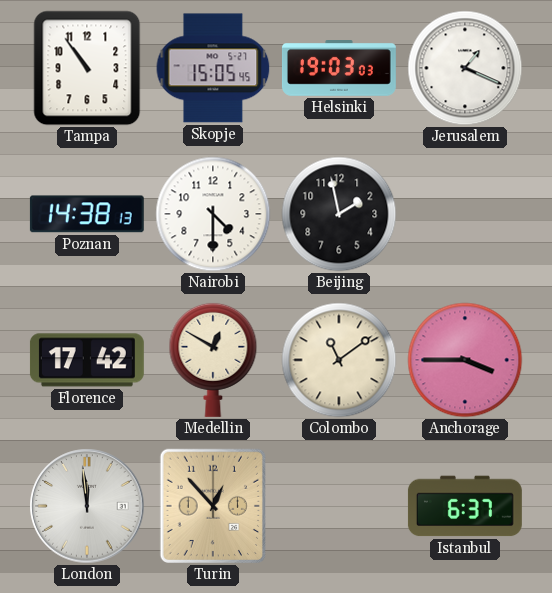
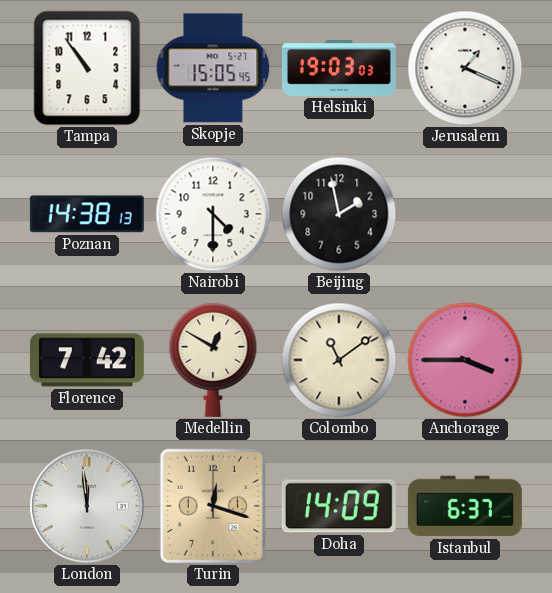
Florence: 17:42 -> 7:42
Turin: 12:53 -> 12:18
Doha: none -> 14:09
